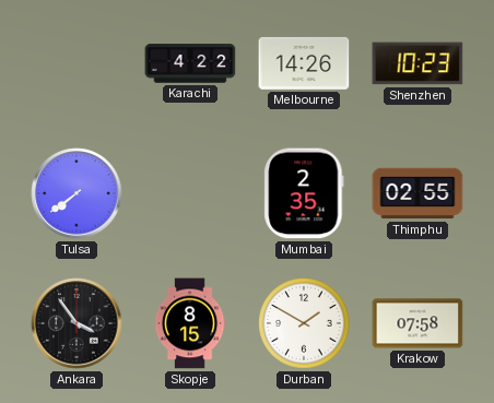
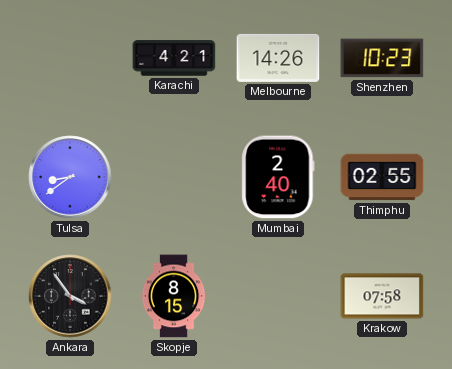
Karachi: 4:22 -> 4:21
Tulsa: 7:39 -> 8:39
Mumbai: 2:35 -> 2:40
Durban: 1:50 -> none
